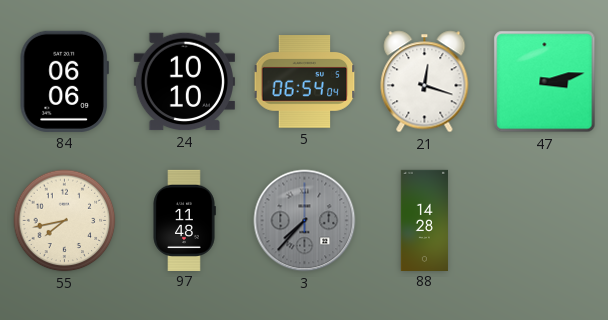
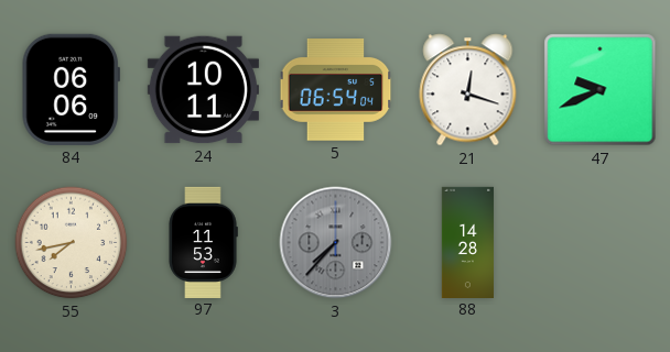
24: 10:10 -> 10:11
47: 3:13 -> 9:41
97: 11:48 -> 11:53
